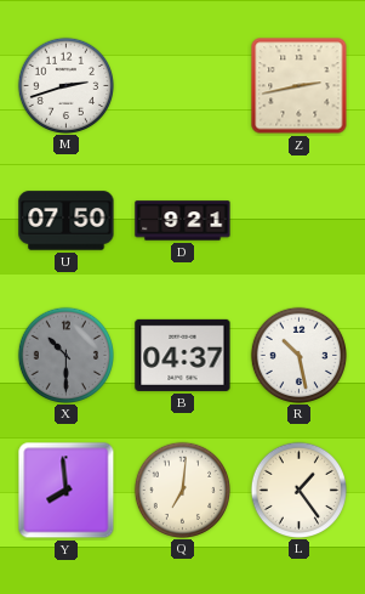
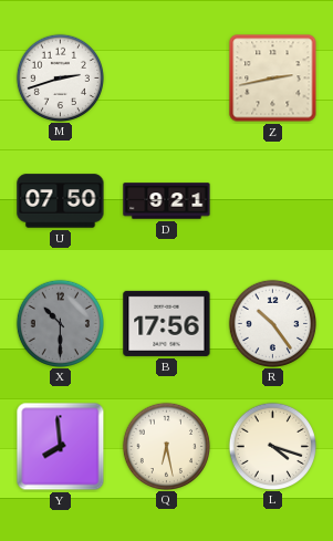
B: 04:37 -> 17:56
R: 10:28 -> 10:24
Q: 7:01 -> 6:28
L: 1:24 -> 4:18
